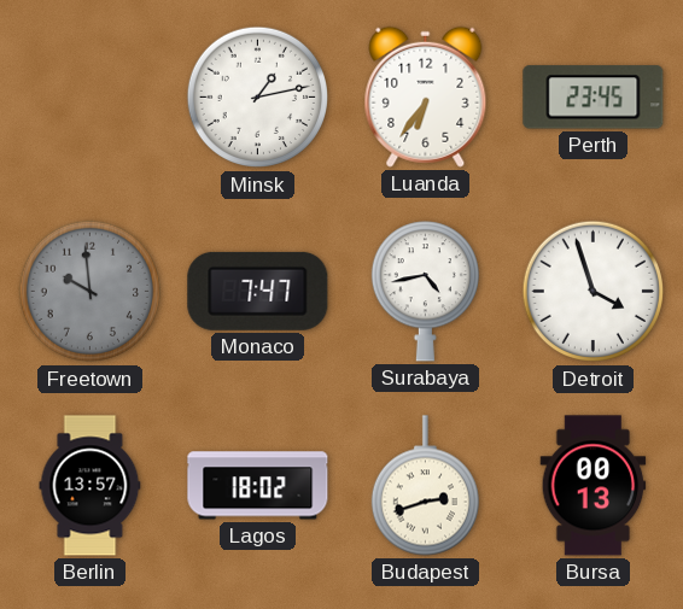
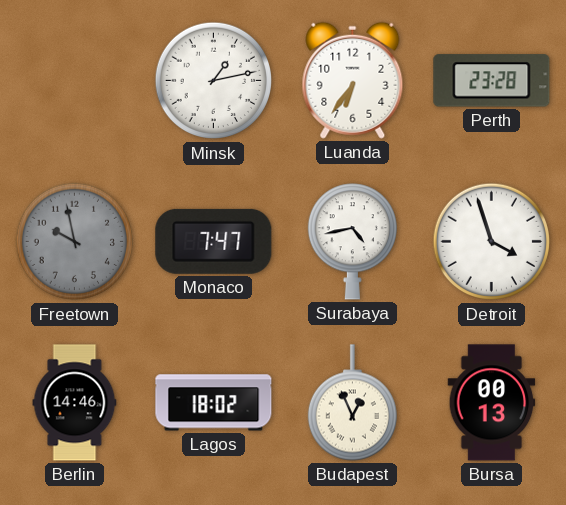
Perth: 23:45 -> 23:28
Freetown: 9:59 -> 9:58
Berlin: 13:57 -> 14:46
Budapest: 2:42 -> 12:56
